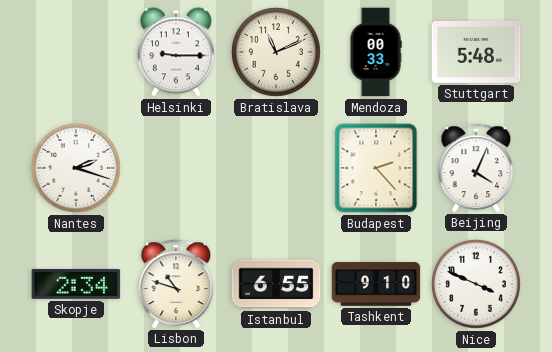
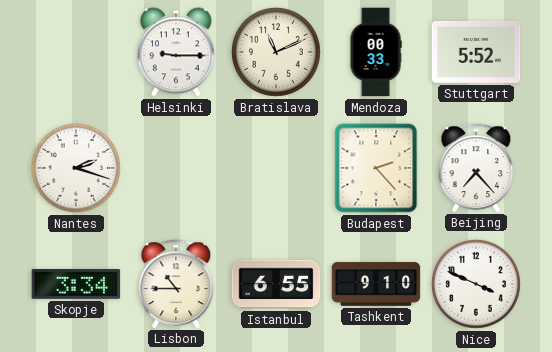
Stuttgart: 5:48 -> 5:52
Beijing: 4:04 -> 7:23
Skopje: 2:34 -> 3:34
Lisbon: 10:48 -> 10:45
